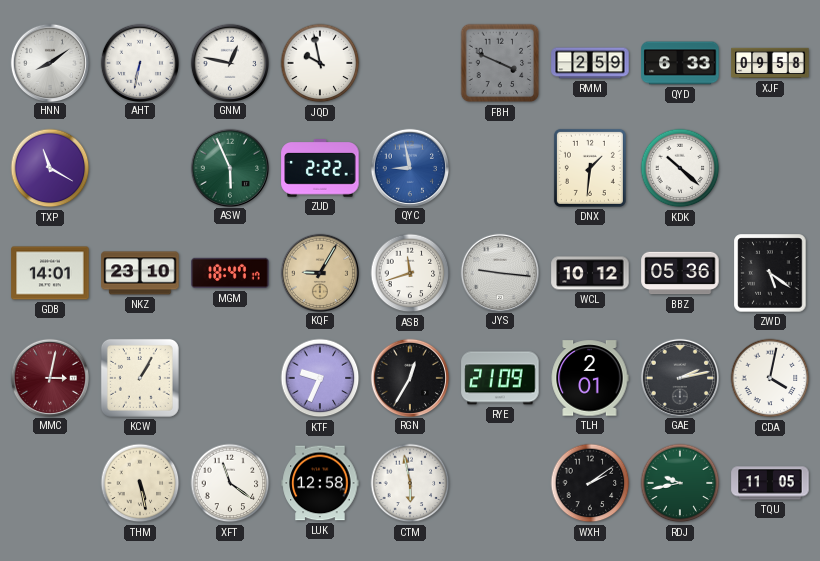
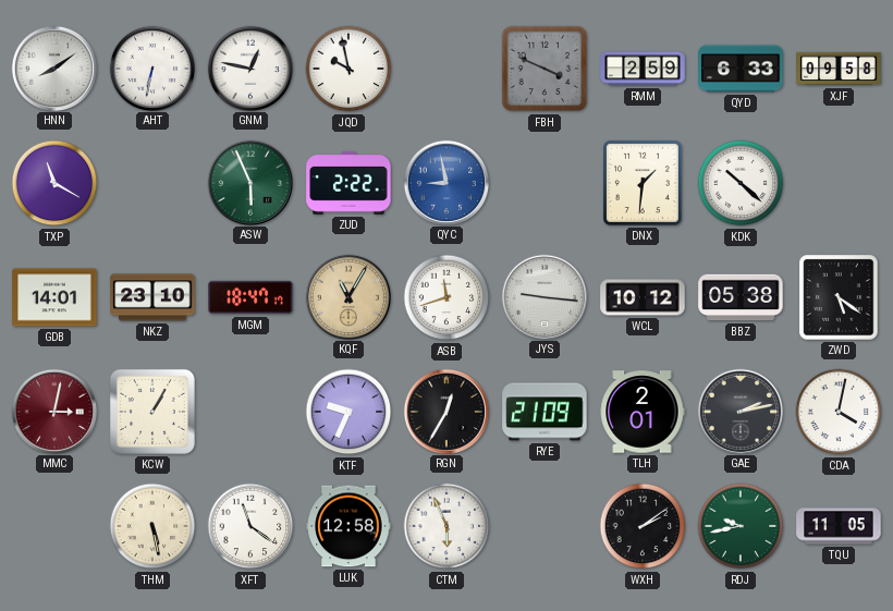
KQF: 9:05 -> 11:05
BBZ: 05:36 -> 05:38
CTM: 5:58 -> 5:56
